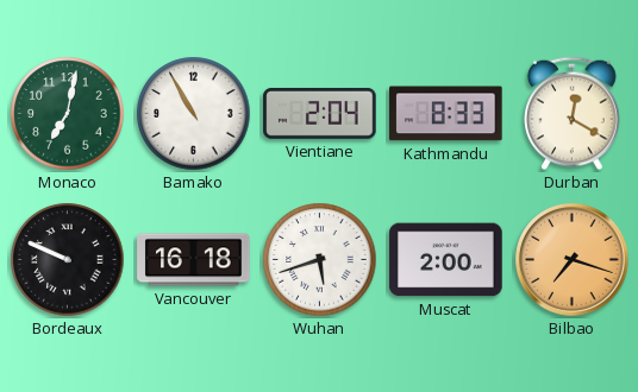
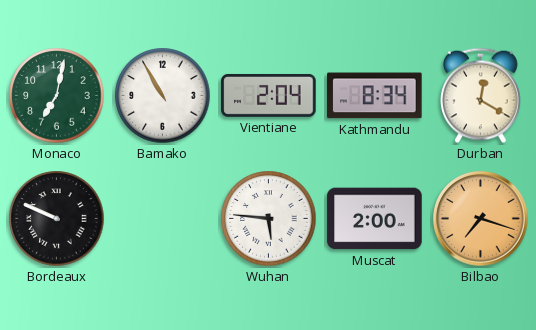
Kathmandu: 8:33 -> 8:34
Vancouver: 16:18 -> none
Wuhan: 5:42 -> 5:46
